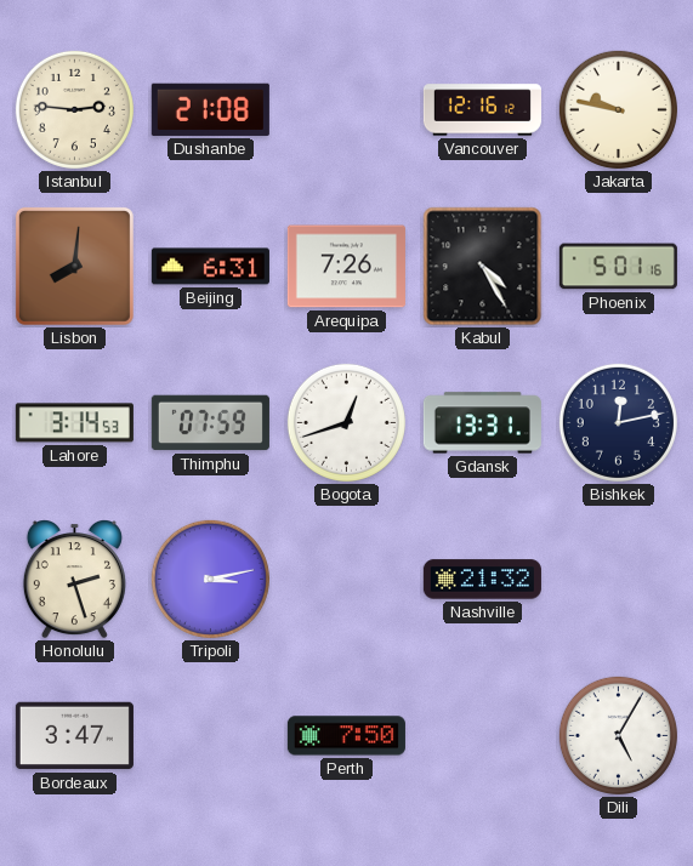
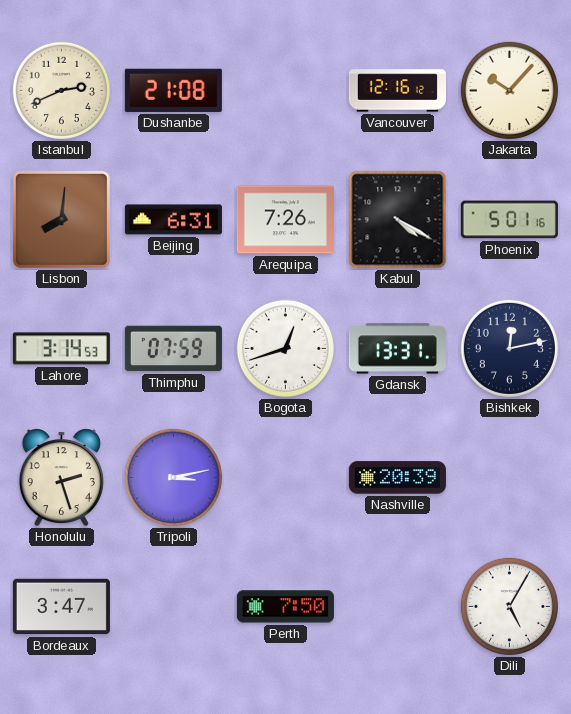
Istanbul: 2:46 -> 2:41
Jakarta: 9:47 -> 10:07
Kabul: 4:25 -> 4:20
Nashville: 21:32 -> 20:39
